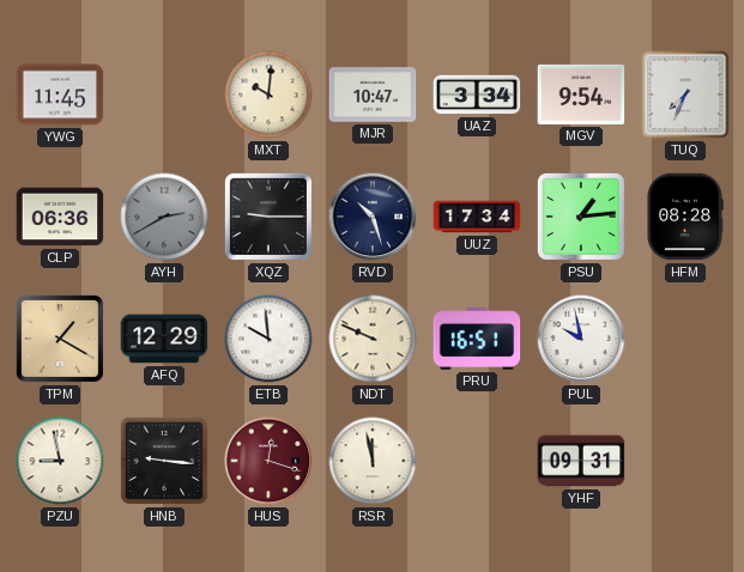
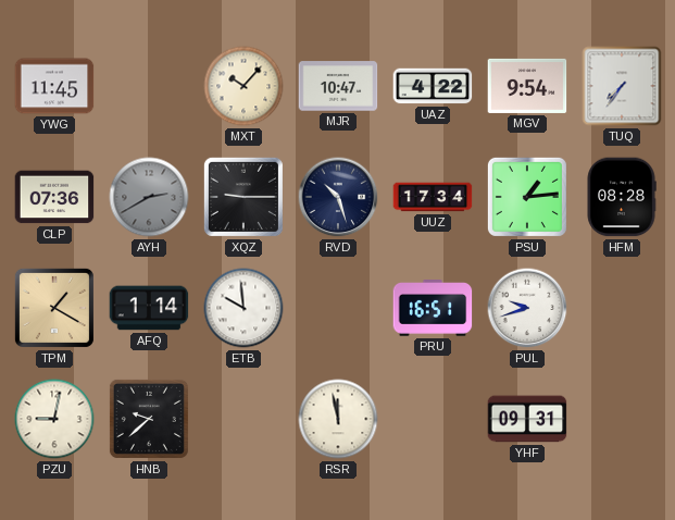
MXT: 10:01 -> 10:07
UAZ: 3:34 -> 4:22
TUQ: 7:34 -> 7:36
CLP: 06:36 -> 07:36
AFQ: 12:29 -> 1:14
NDT: 9:49 -> none
PUL: 9:58 -> 9:42
PZU: 8:58 -> 9:02
HNB: 9:16 -> 9:38
HUS: 12:18 -> none
